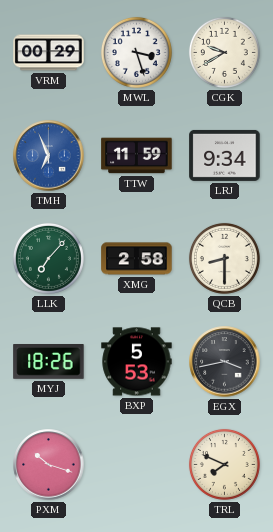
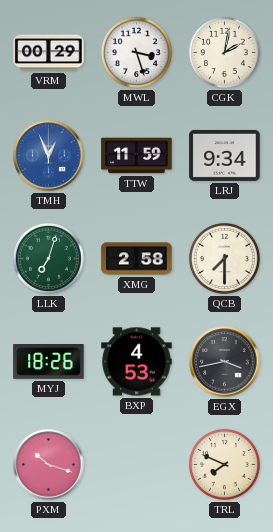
CGK: 9:40 -> 2:02
TMH: 6:56 -> 12:56
LLK: 7:07 -> 7:03
QCB: 8:30 -> 7:30
BXP: 5:53 -> 4:53
